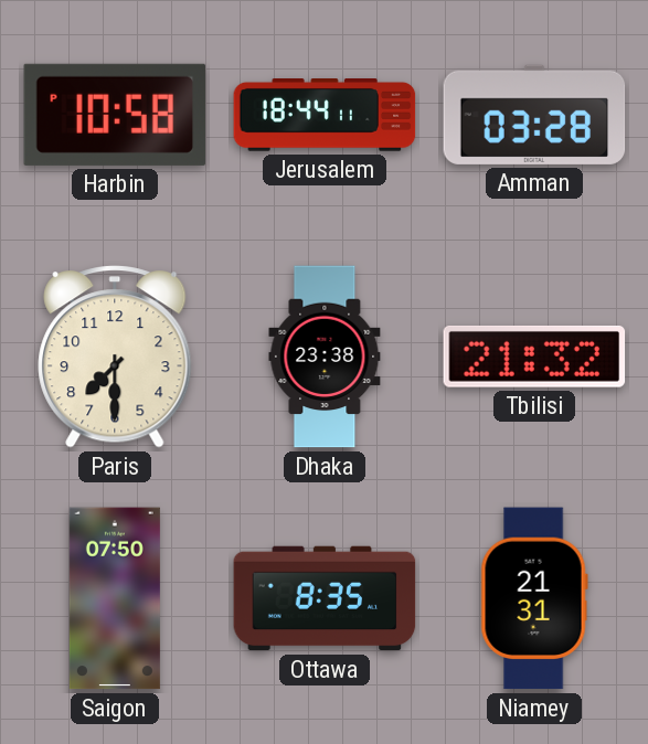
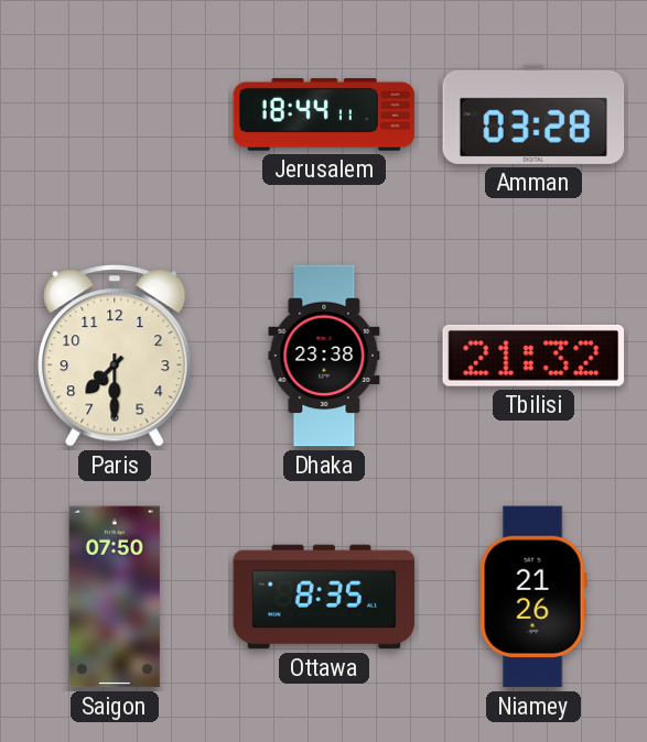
Harbin: 10:58 -> none
Niamey: 21:31 -> 21:26
